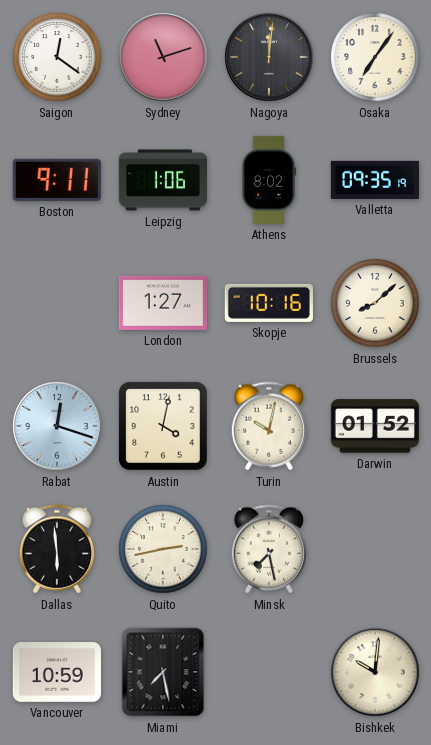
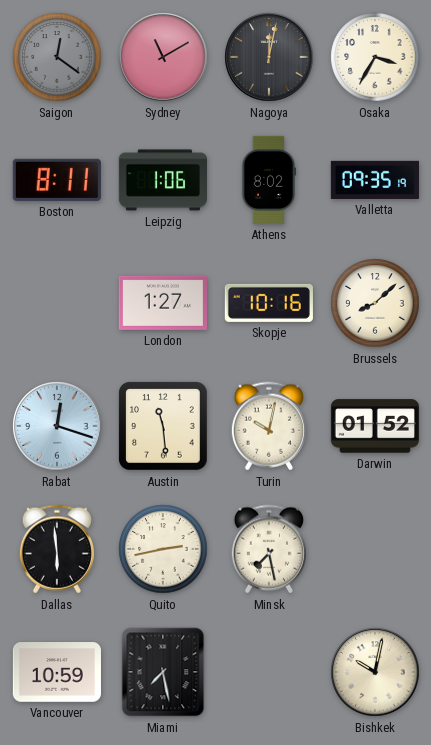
Saigon dial: white -> grey
Sydney: 11:12 -> 11:10
Nagoya: 12:01 -> 12:02
Osaka: 7:06 -> 3:35
Boston: 9:11 -> 8:11
Austin: 4:02 -> 11:29
Bishkek: 10:01 -> 10:02
